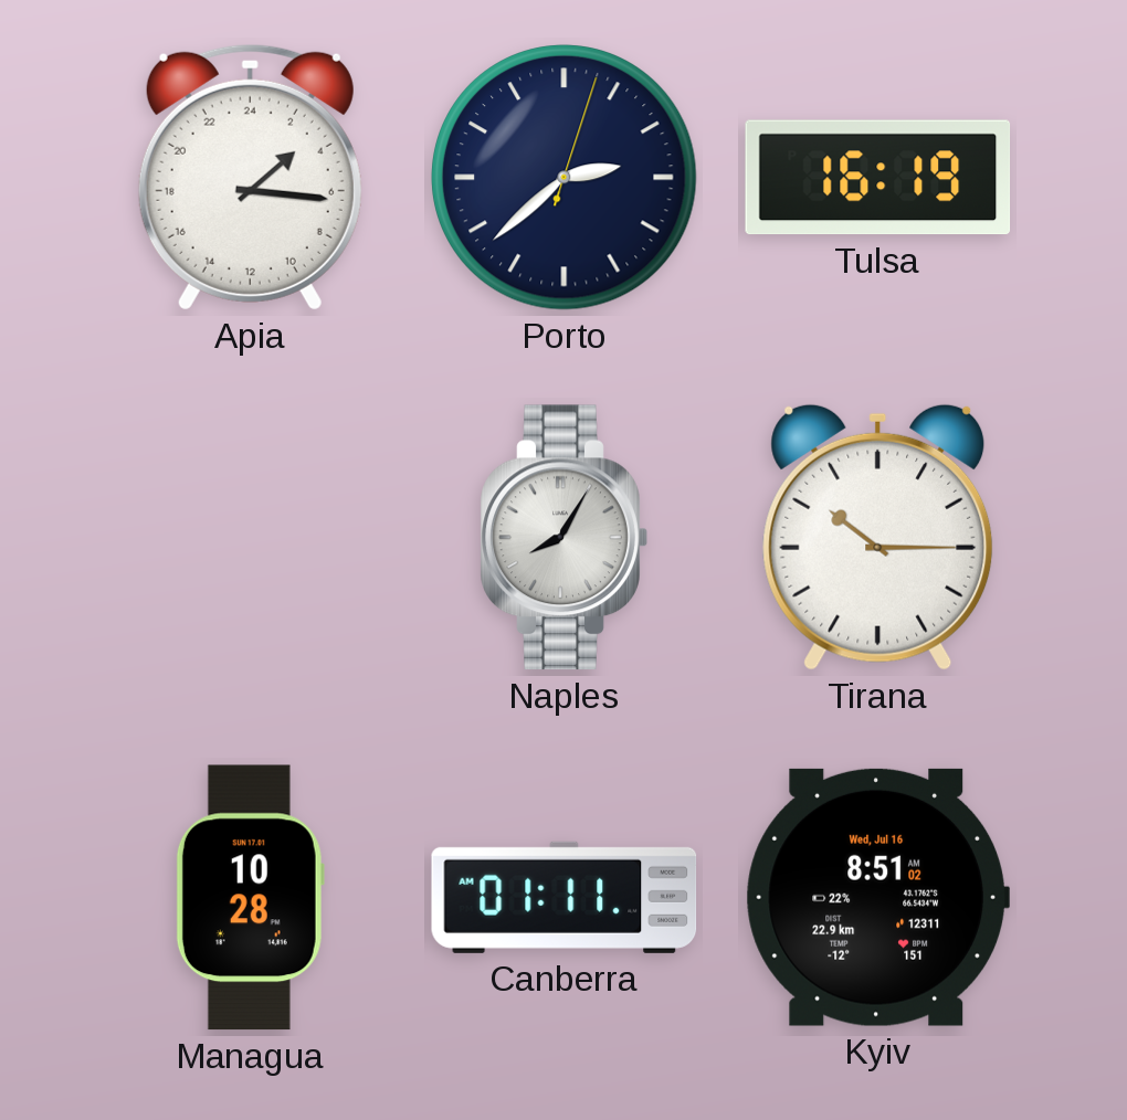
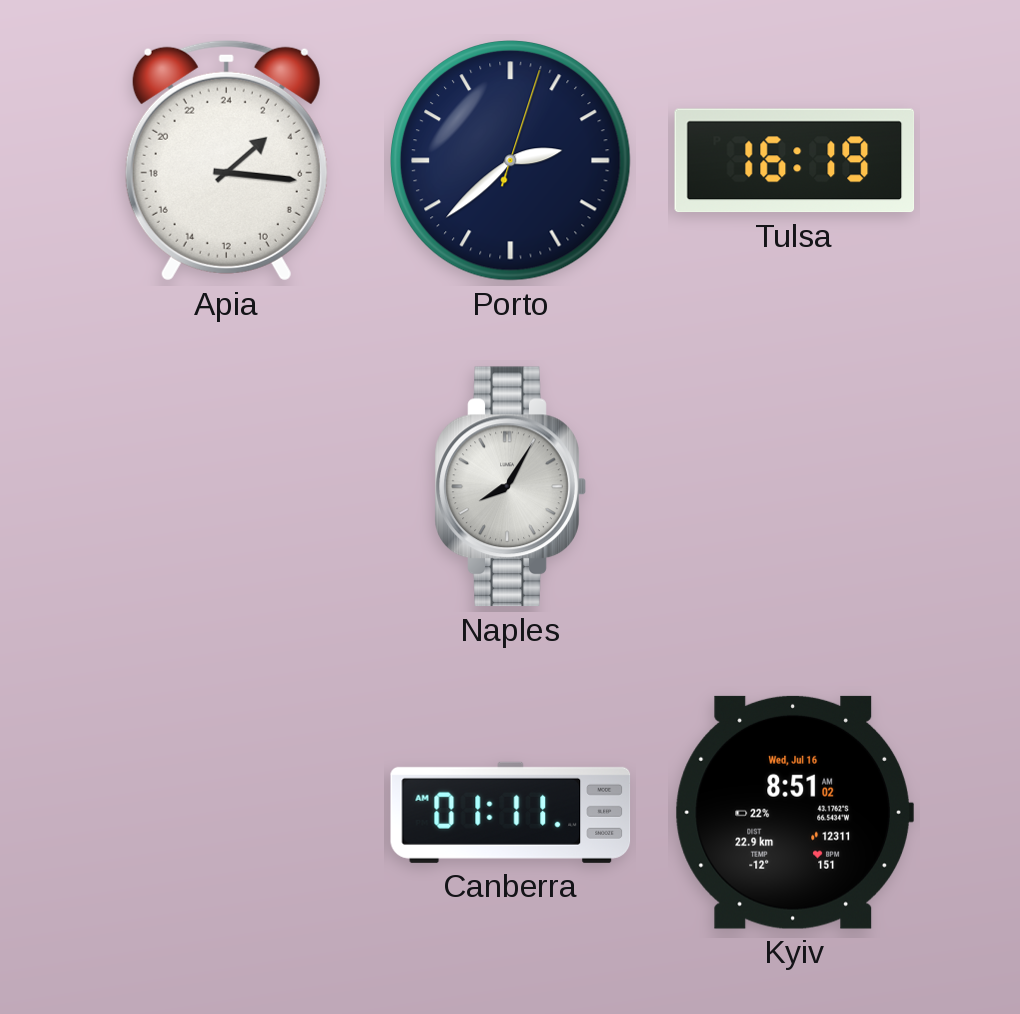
Tirana: 10:15 -> none
Managua: 10:28 -> none
